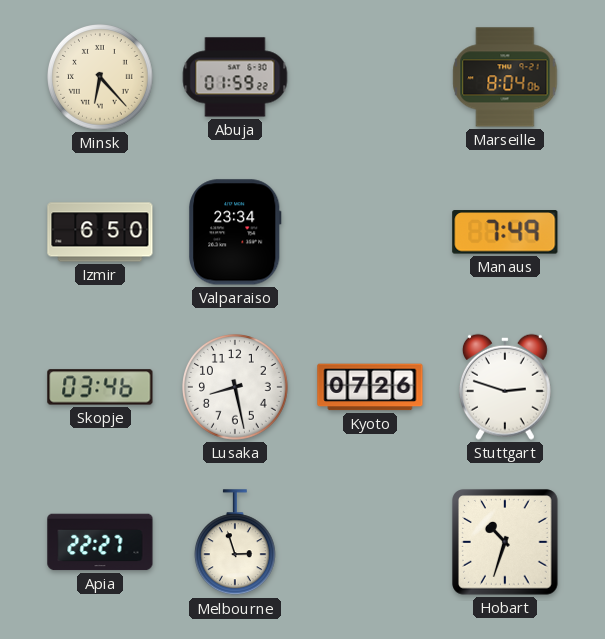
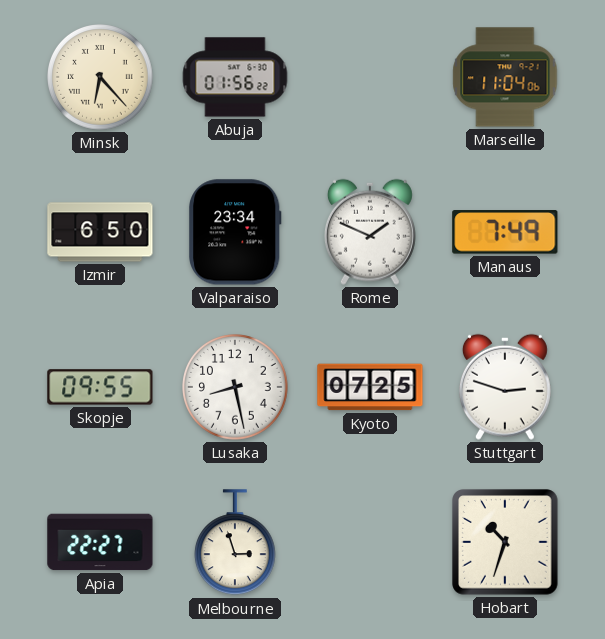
Abuja: 01:59 -> 01:56
Marseille: 8:04 -> 11:04
Rome: none -> 1:49
Skopje: 03:46 -> 09:55
Kyoto: 07:26 -> 07:25
